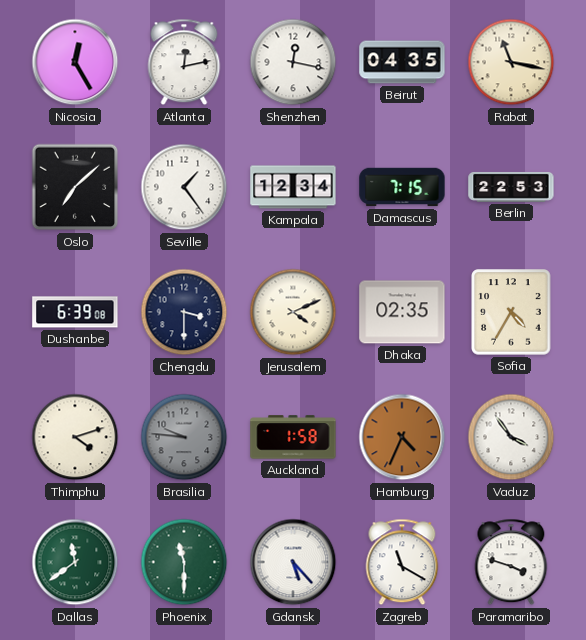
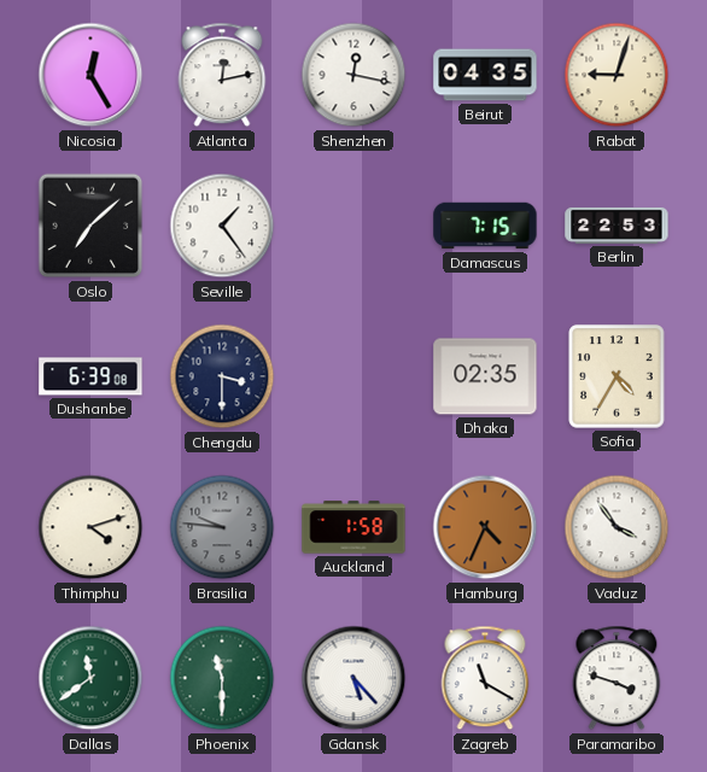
Rabat: 11:17 -> 9:03
Kampala: 12:34 -> none
Jerusalem: 4:11 -> none
